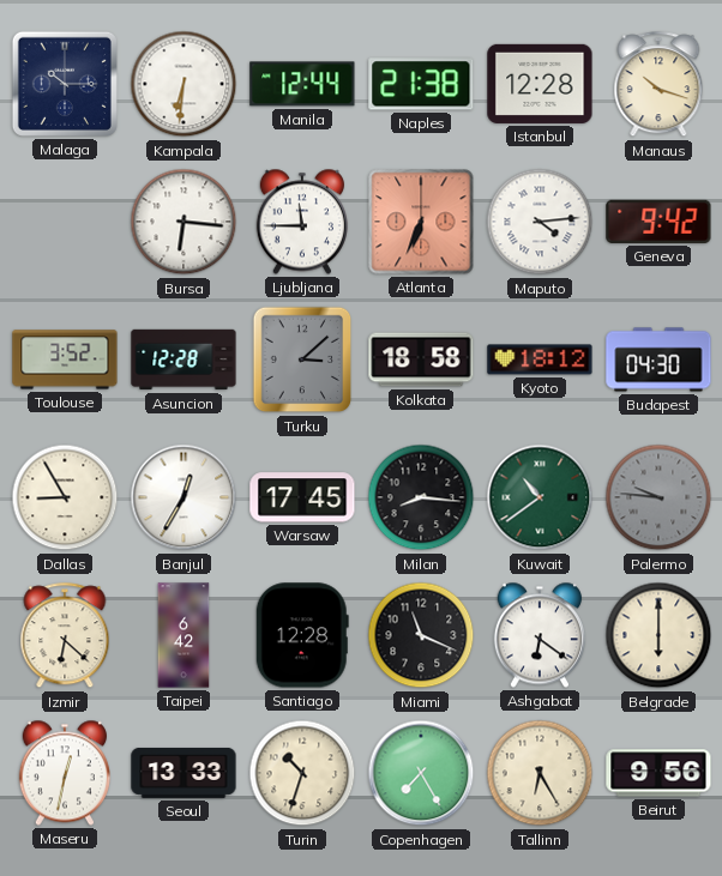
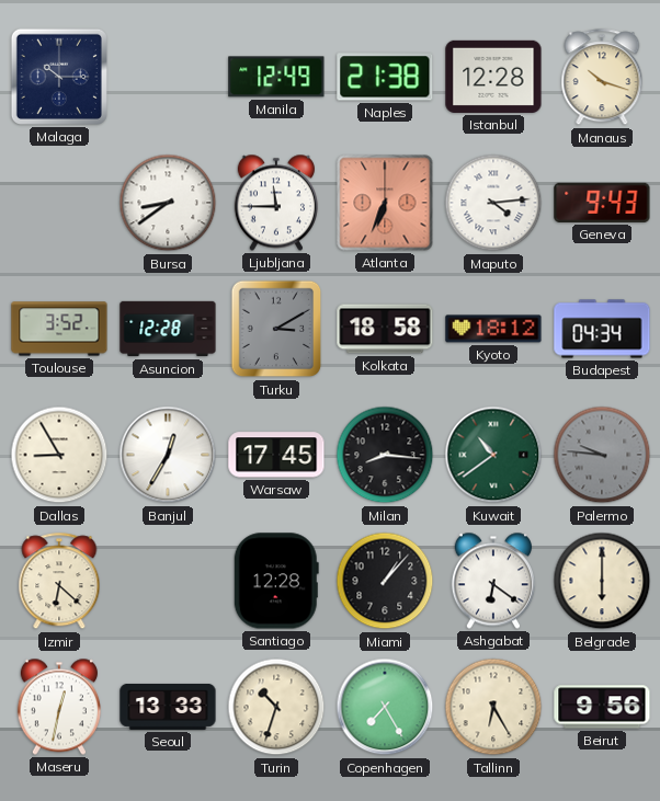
Kampala: 6:31 -> none
Manila: 12:44 -> 12:49
Bursa: 6:16 -> 8:39
Geneva: 9:42 -> 9:43
Turku: 3:08 -> 3:10
Budapest: 04:30 -> 04:34
Taipei: 6:42 -> none
Miami: 11:19 -> 1:07
